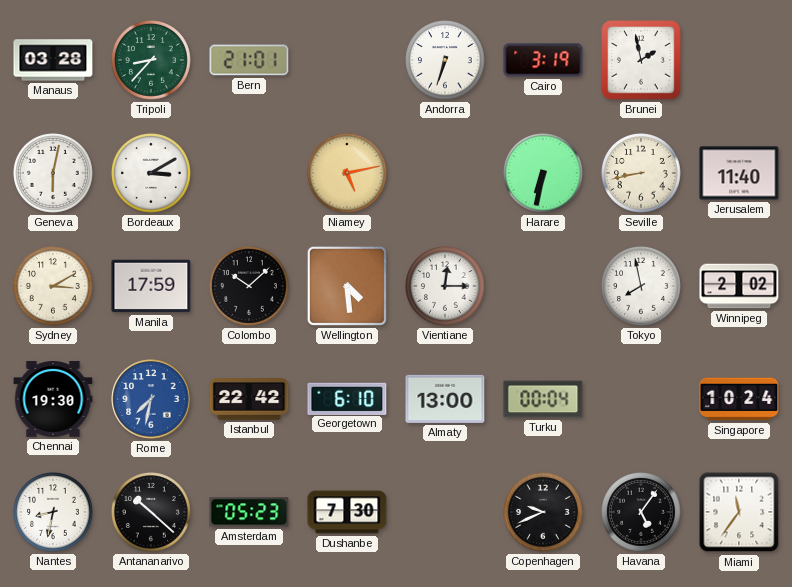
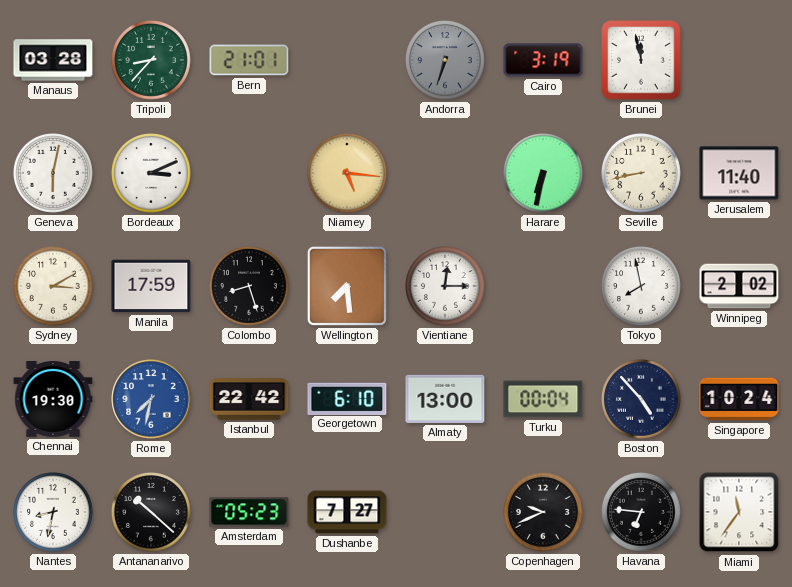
Andorra dial: white -> grey
Brunei: 1:58 -> 11:58
Bordeaux: 3:10 -> 3:11
Niamey: 5:13 -> 5:16
Colombo: 10:08 -> 8:27
Wellington: 4:29 -> 7:29
Boston: none -> 4:53
Dushanbe: 7:30 -> 7:27
Havana: 5:06 -> 6:46
